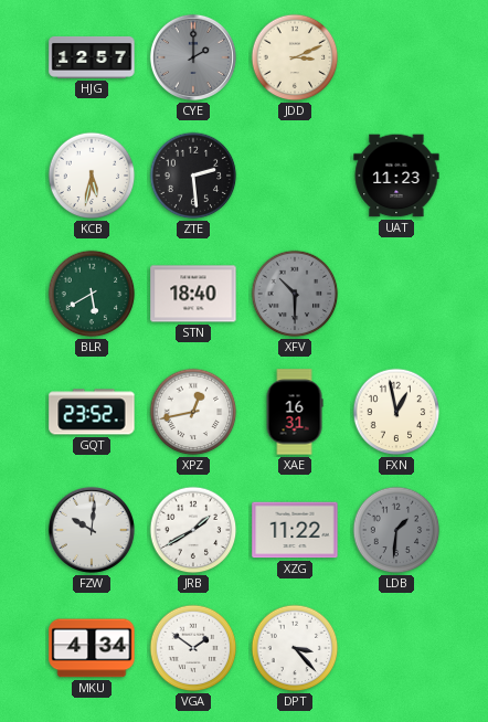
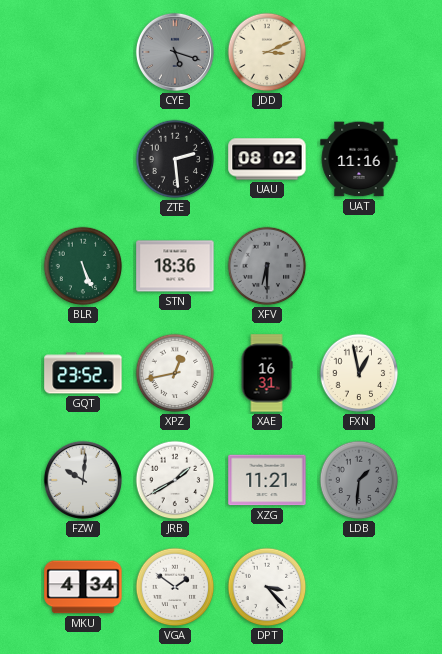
HJG: 12:57 -> none
CYE: 2:00 -> 5:18
KCB: 5:32 -> none
UAU: none -> 08:02
UAT: 11:23 -> 11:16
BLR: 5:40 -> 5:26
STN: 18:40 -> 18:36
XFV: 10:30 -> 6:30
XZG: 11:22 -> 11:21
